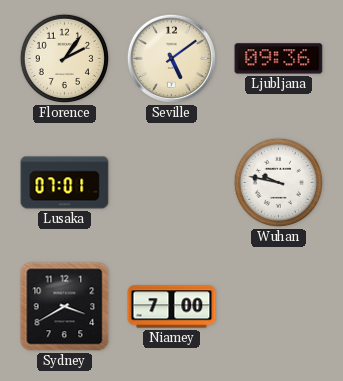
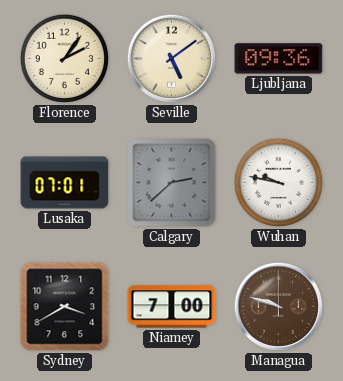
Calgary: none -> 2:38
Managua: none -> 9:48
